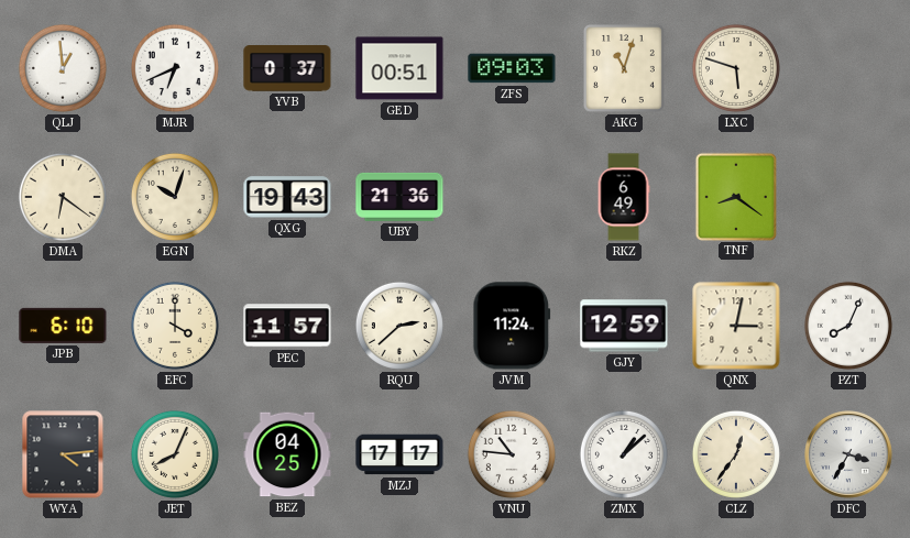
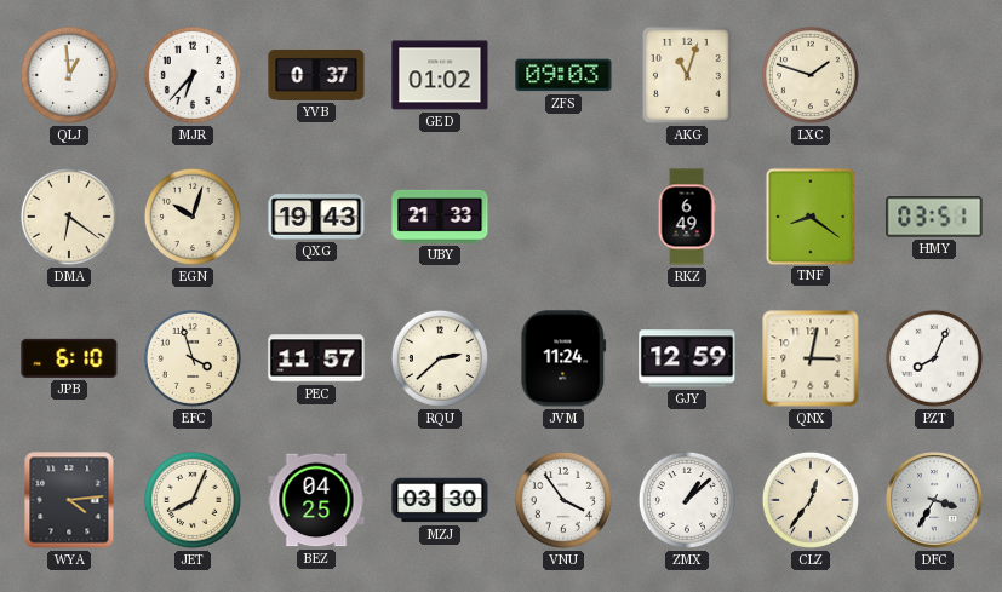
MJR: 6:41 -> 6:37
GED: 00:51 -> 01:02
LXC: 5:48 -> 1:48
UBY: 21:36 -> 21:33
HMY: none -> 03:51
EFC: 4:00 -> 3:57
MZJ: 17:17 -> 03:30
VNU: 10:46 -> 3:54
